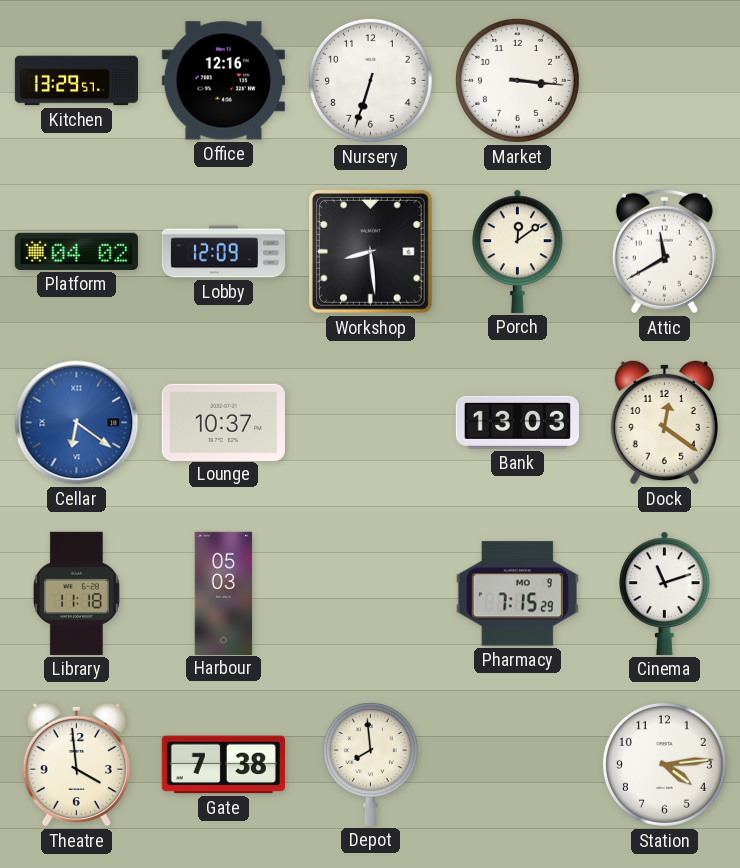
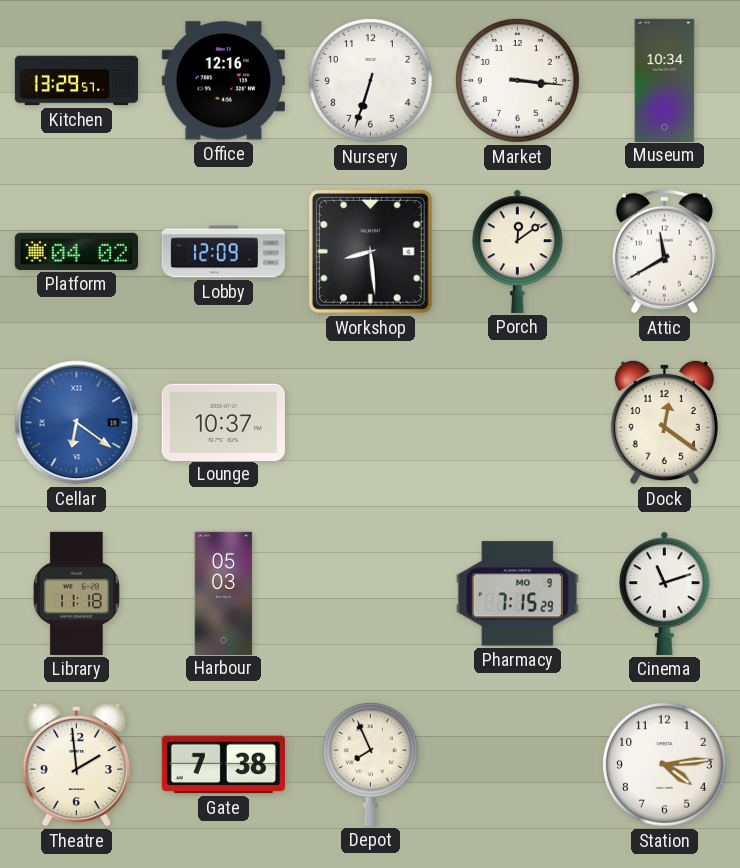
Museum: none -> 10:34
Bank: 13:03 -> none
Theatre: 3:59 -> 1:59
Depot: 7:59 -> 7:56
